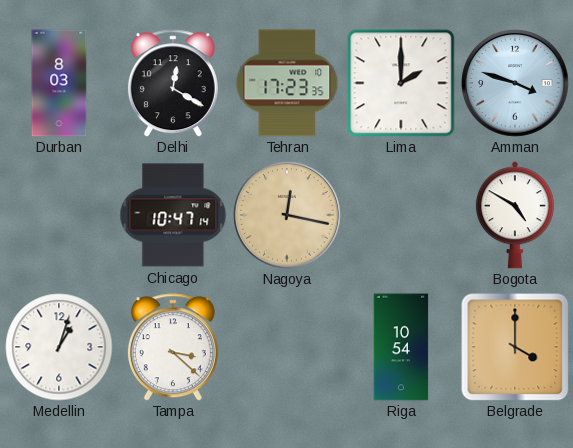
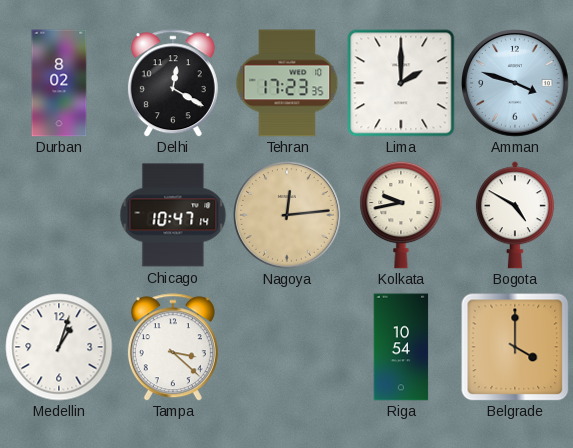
Durban: 8:03 -> 8:02
Nagoya: 12:17 -> 12:14
Kolkata: none -> 9:43
